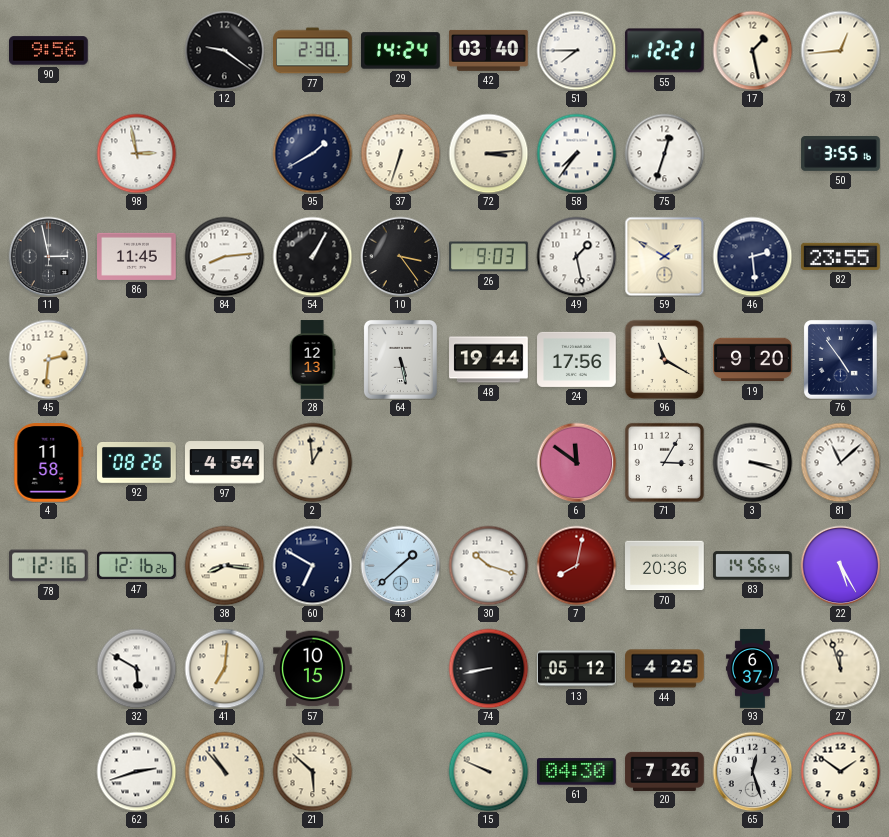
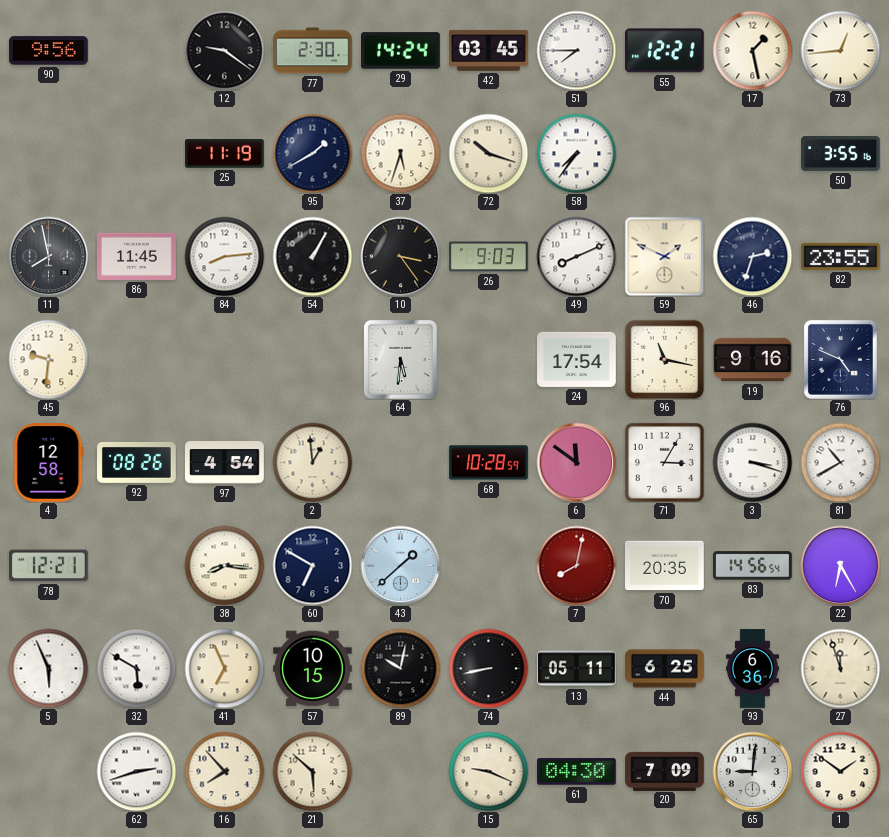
42: 03:40 -> 03:45
98: 2:58 -> none
25: none -> 11:19
37: 6:33 -> 5:33
72: 3:14 -> 10:18
75: 12:33 -> none
11: 2:58 -> 7:58
49: 1:28 -> 8:11
59: 1:50 -> 1:49
46: 2:29 -> 2:33
45: 2:31 -> 9:31
28: 12:13 -> none
64: 5:28 -> 5:31
48: 19:44 -> none
24: 17:56 -> 17:54
96: 11:20 -> 11:17
19: 9:20 -> 9:16
76: 4:54 -> 4:49
4: 11:58 -> 12:58
68: none -> 10:28
81: 11:08 -> 10:40
78: 12:16 -> 12:21
47: 12:16 -> none
30: 10:18 -> none
70: 20:36 -> 20:35
22: 5:25 -> 6:25
5: none -> 5:56
41: 7:01 -> 6:56
89: none -> 10:02
13: 05:12 -> 05:11
44: 4:25 -> 6:25
93: 6:37 -> 6:36
16: 10:53 -> 7:53
15: 9:49 -> 9:19
20: 7:26 -> 7:09
65: 12:27 -> 9:01
